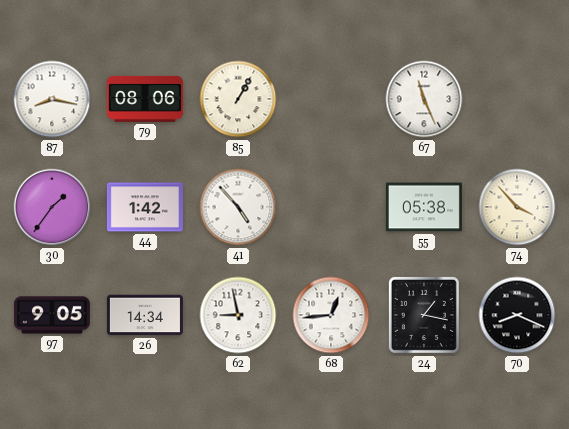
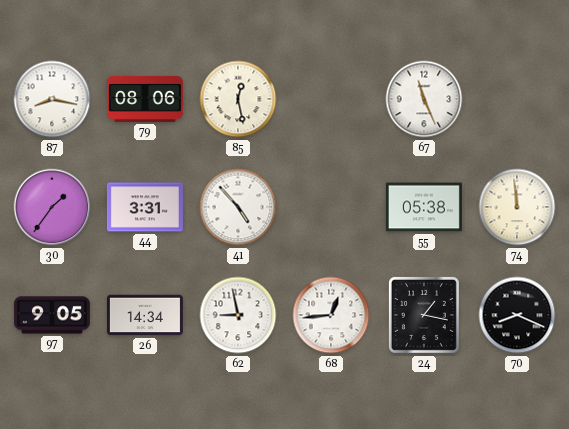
85: 1:05 -> 12:28
44: 1:42 -> 3:31
74: 3:53 -> 11:59
